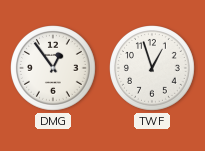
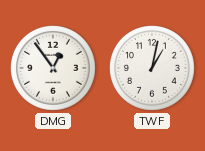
TWF: 12:57 -> 1:02
